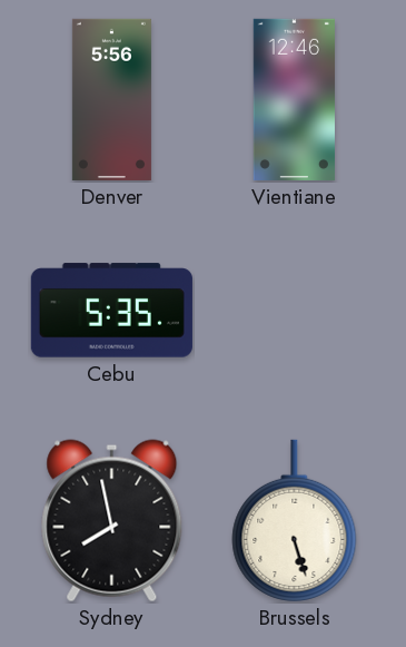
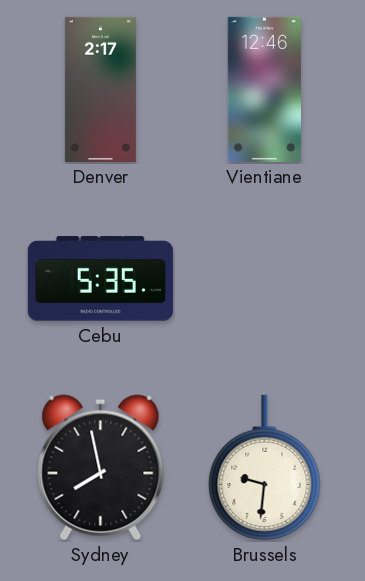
Denver: 5:56 -> 2:17
Brussels: 5:27 -> 9:31
